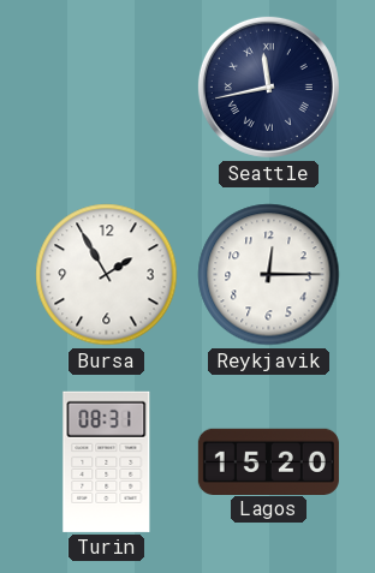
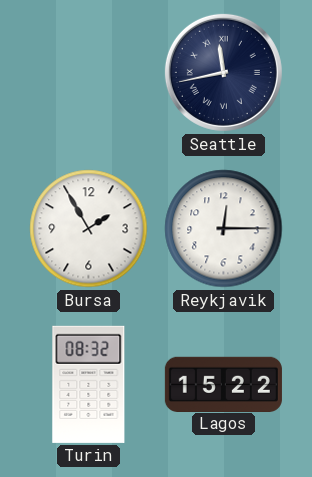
Turin: 08:31 -> 08:32
Lagos: 15:20 -> 15:22
